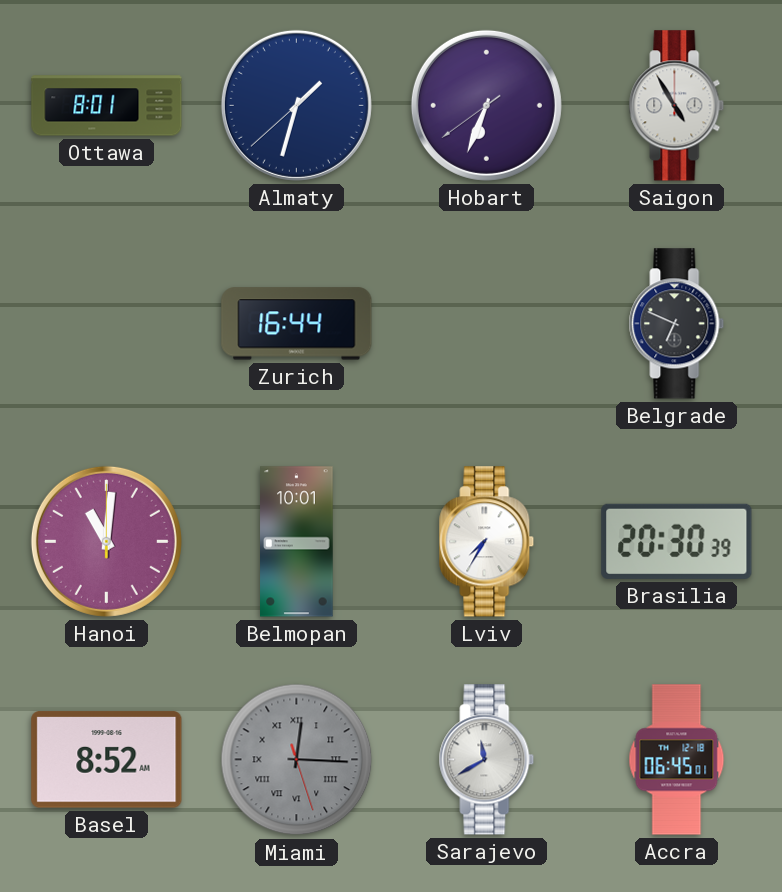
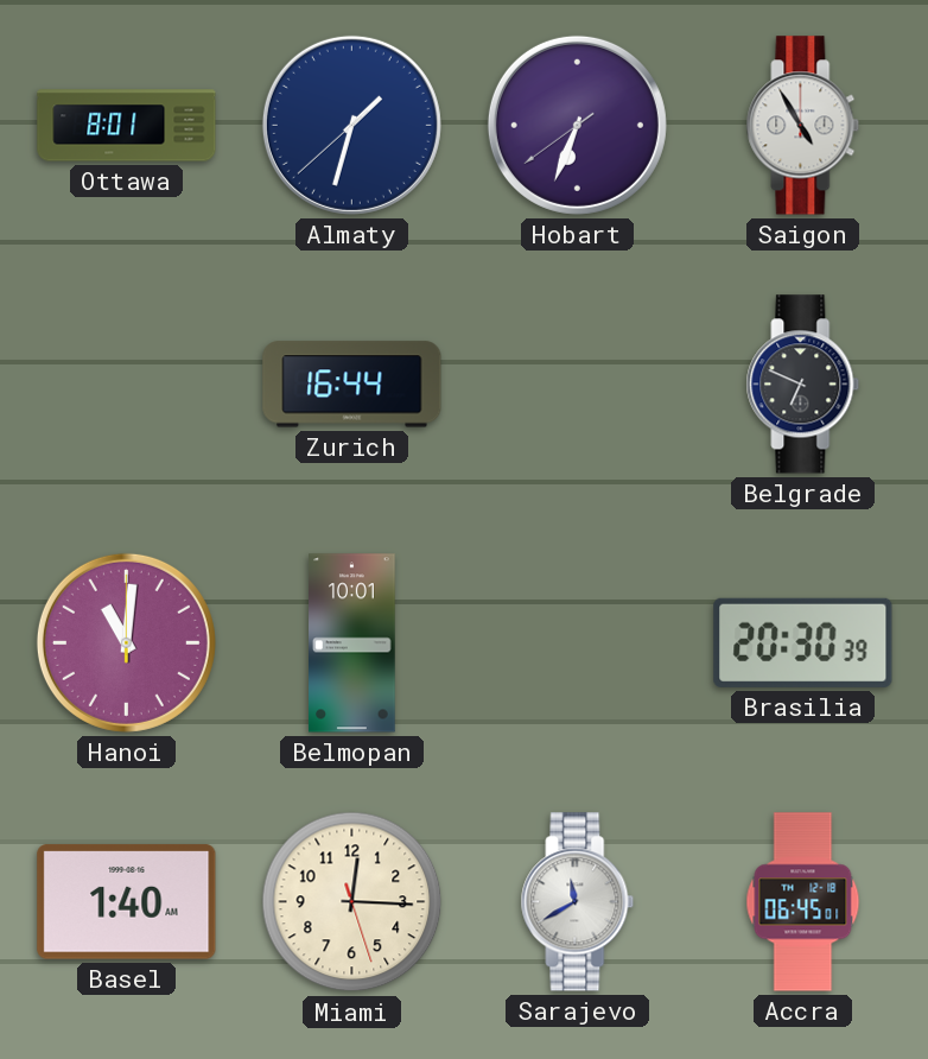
Lviv: 7:35 -> none
Basel: 8:52 -> 1:40
Miami dial: grey -> cream
Miami numerals: Roman -> Arabic
